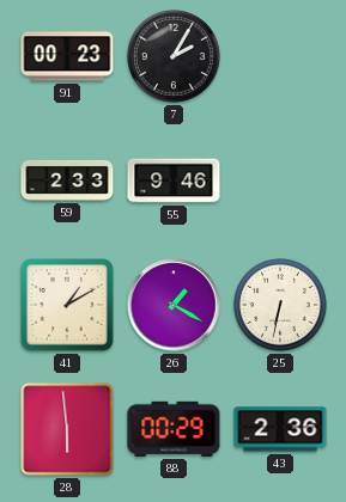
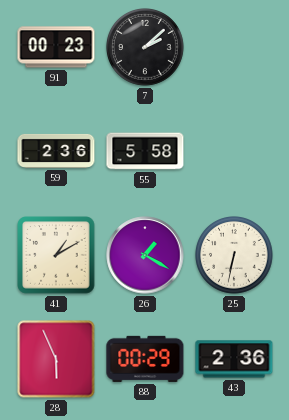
7: 2:05 -> 2:08
59: 2:33 -> 2:36
55: 9:46 -> 5:58
28: 5:59 -> 5:56
